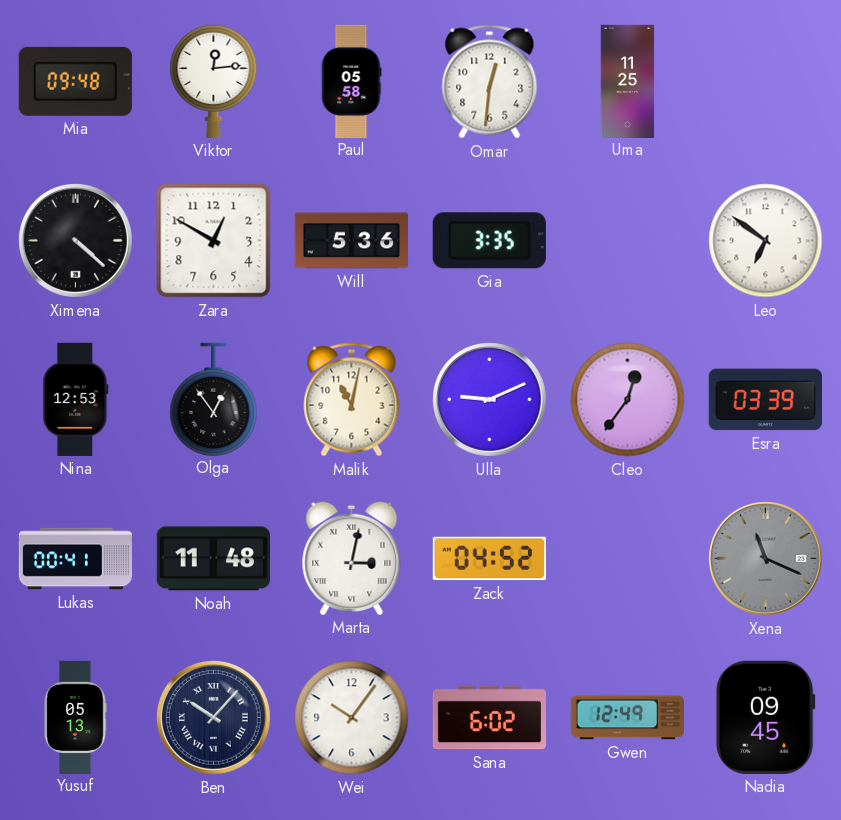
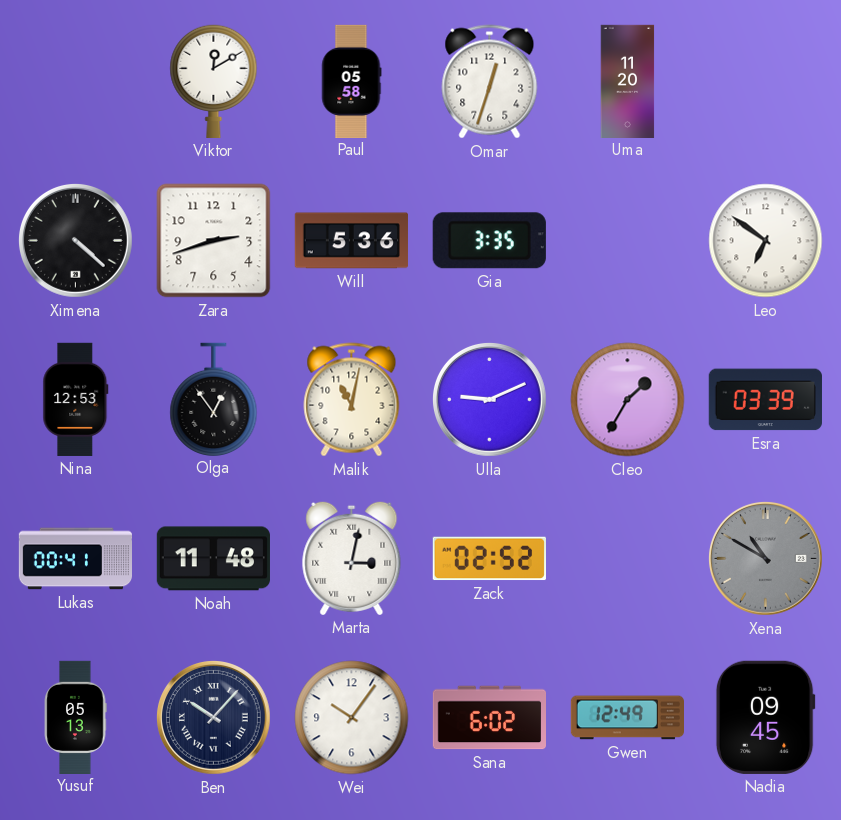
Mia: 09:48 -> none
Viktor: 12:14 -> 12:10
Omar: 12:31 -> 12:33
Uma: 11:25 -> 11:20
Zara: 12:50 -> 2:42
Cleo: 12:36 -> 1:35
Zack: 04:52 -> 02:52
Xena: 11:19 -> 10:50
